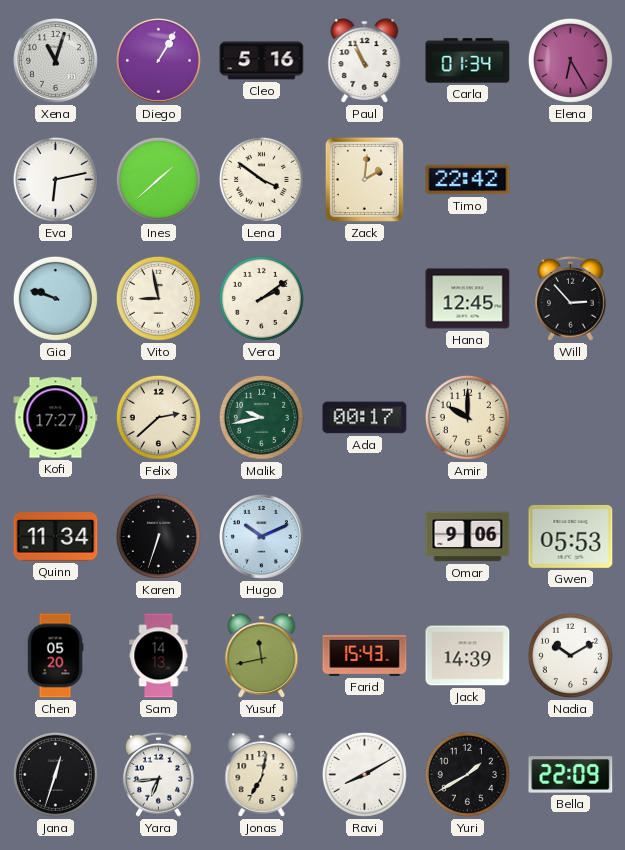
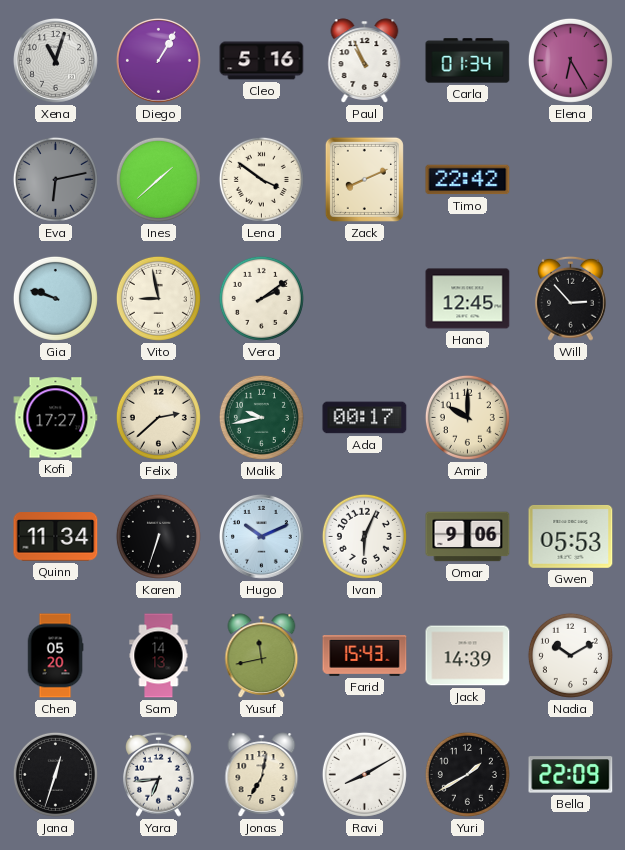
Eva dial: white -> grey
Zack: 2:01 -> 8:11
Ivan: none -> 6:04
